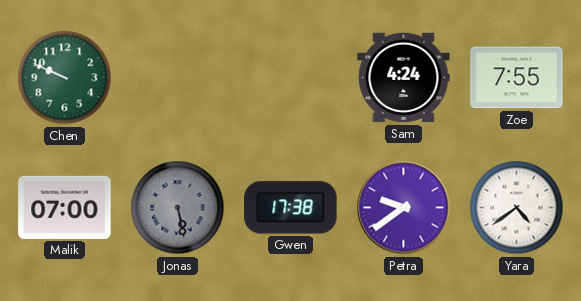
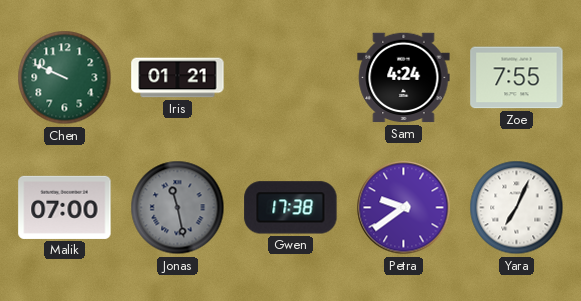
Iris: none -> 01:21
Jonas: 5:28 -> 11:28
Yara: 4:39 -> 7:04
